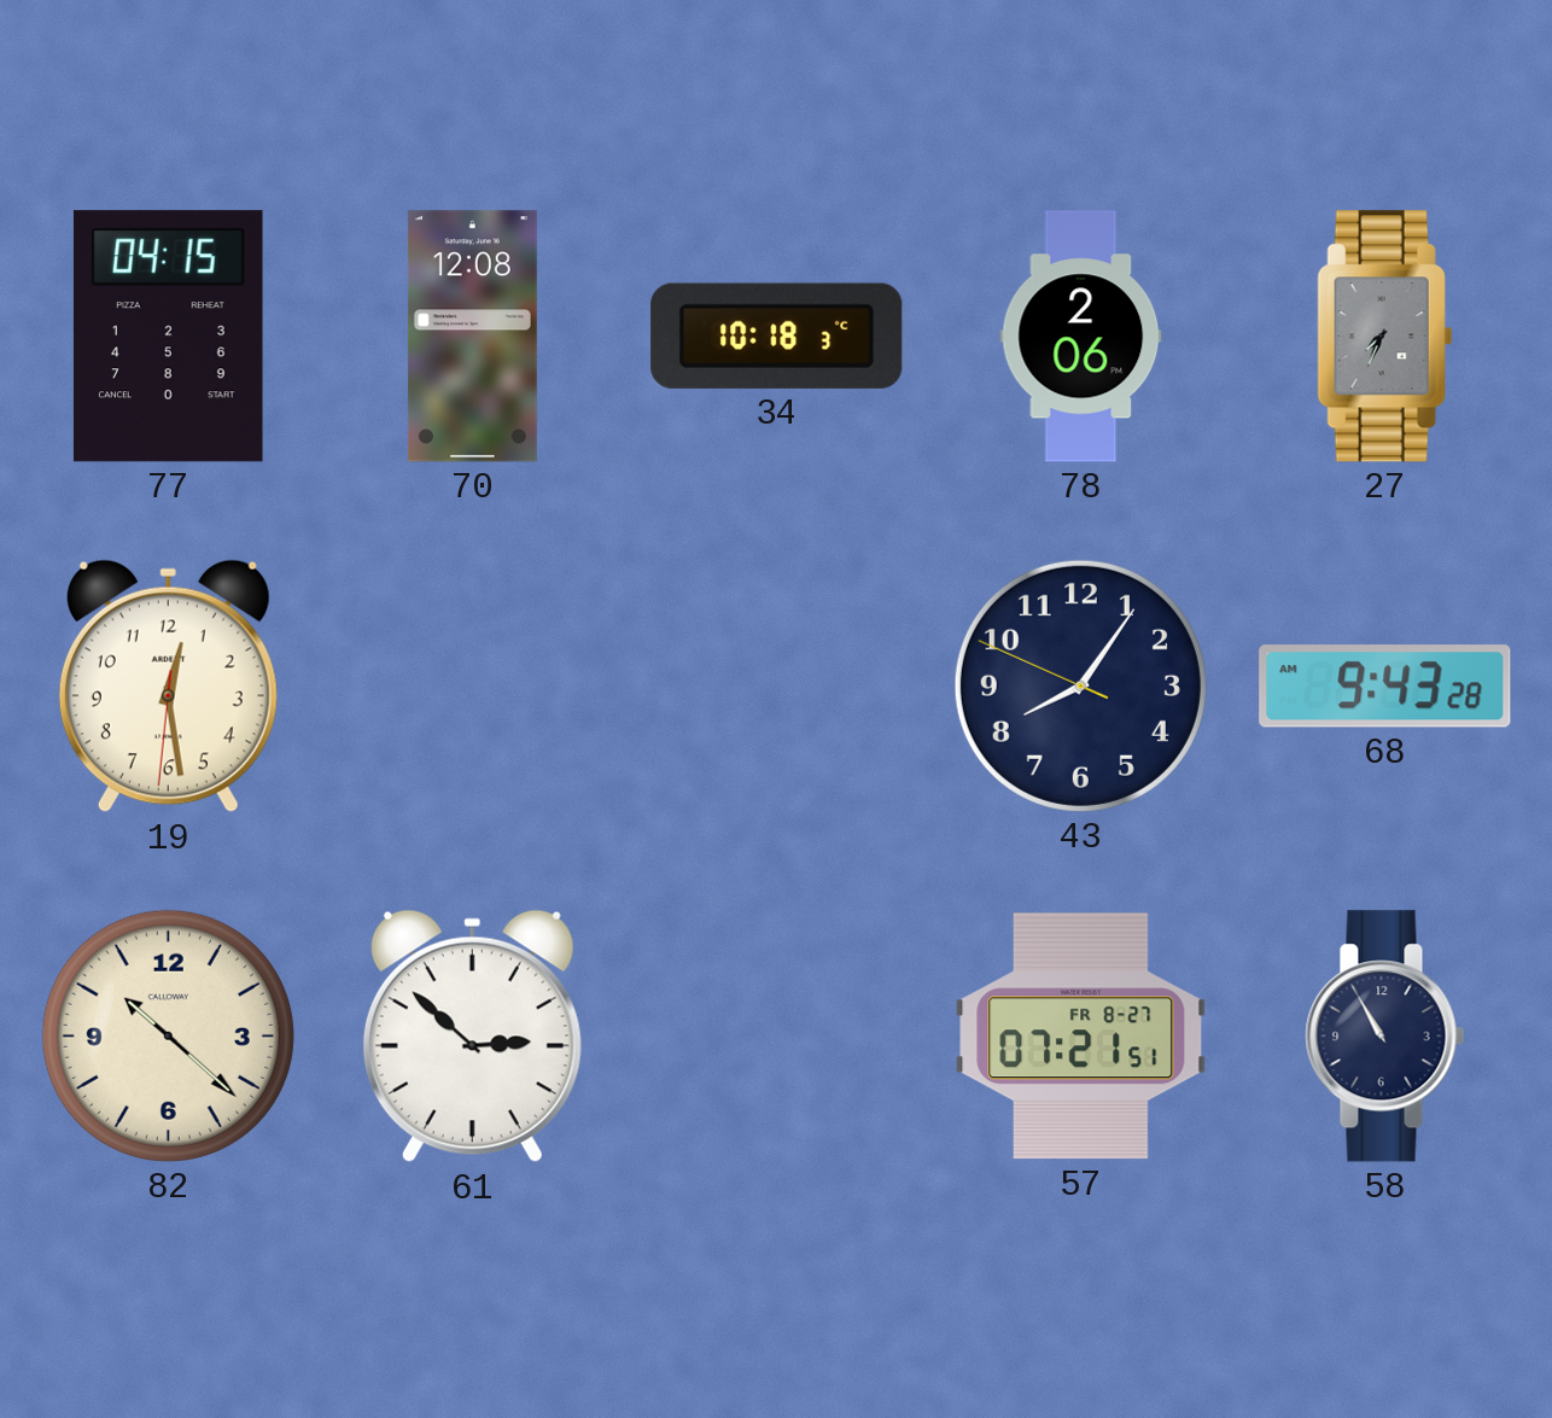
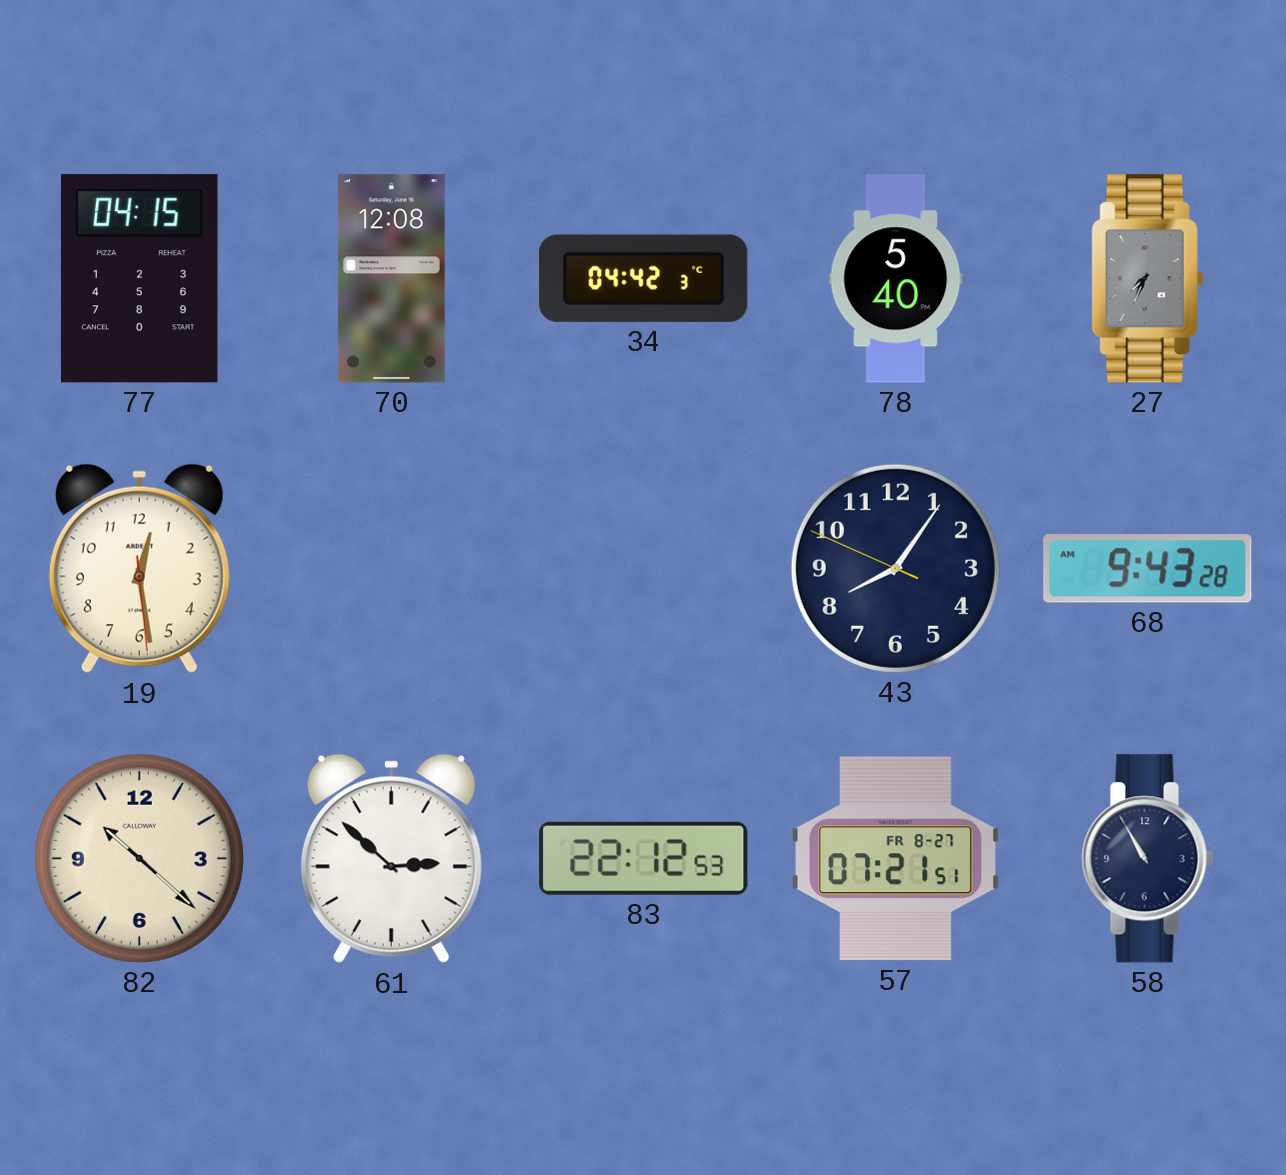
34: 10:18 -> 04:42
78: 2:06 -> 5:40
19: 12:28:31 -> 12:28:29
83: none -> 22:12
